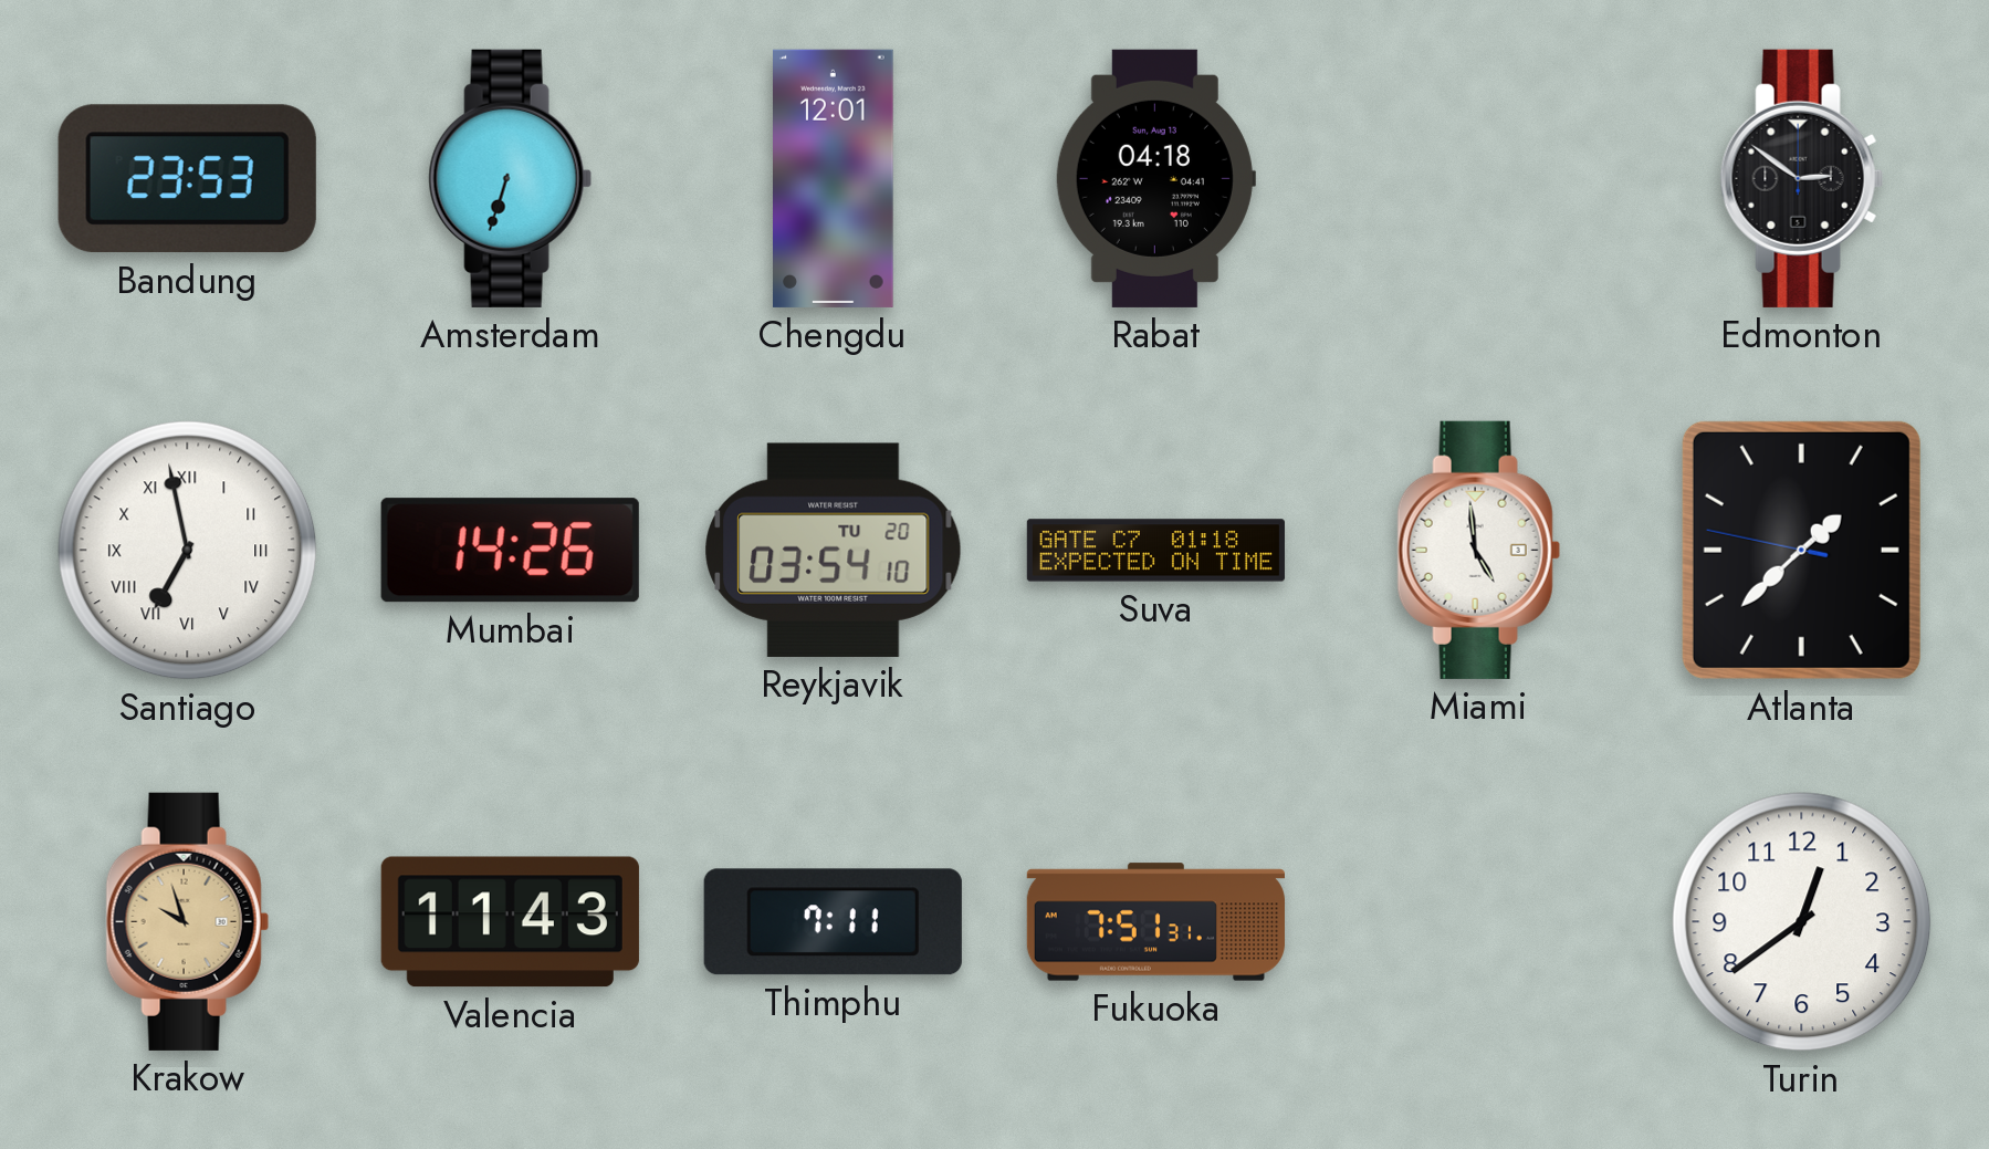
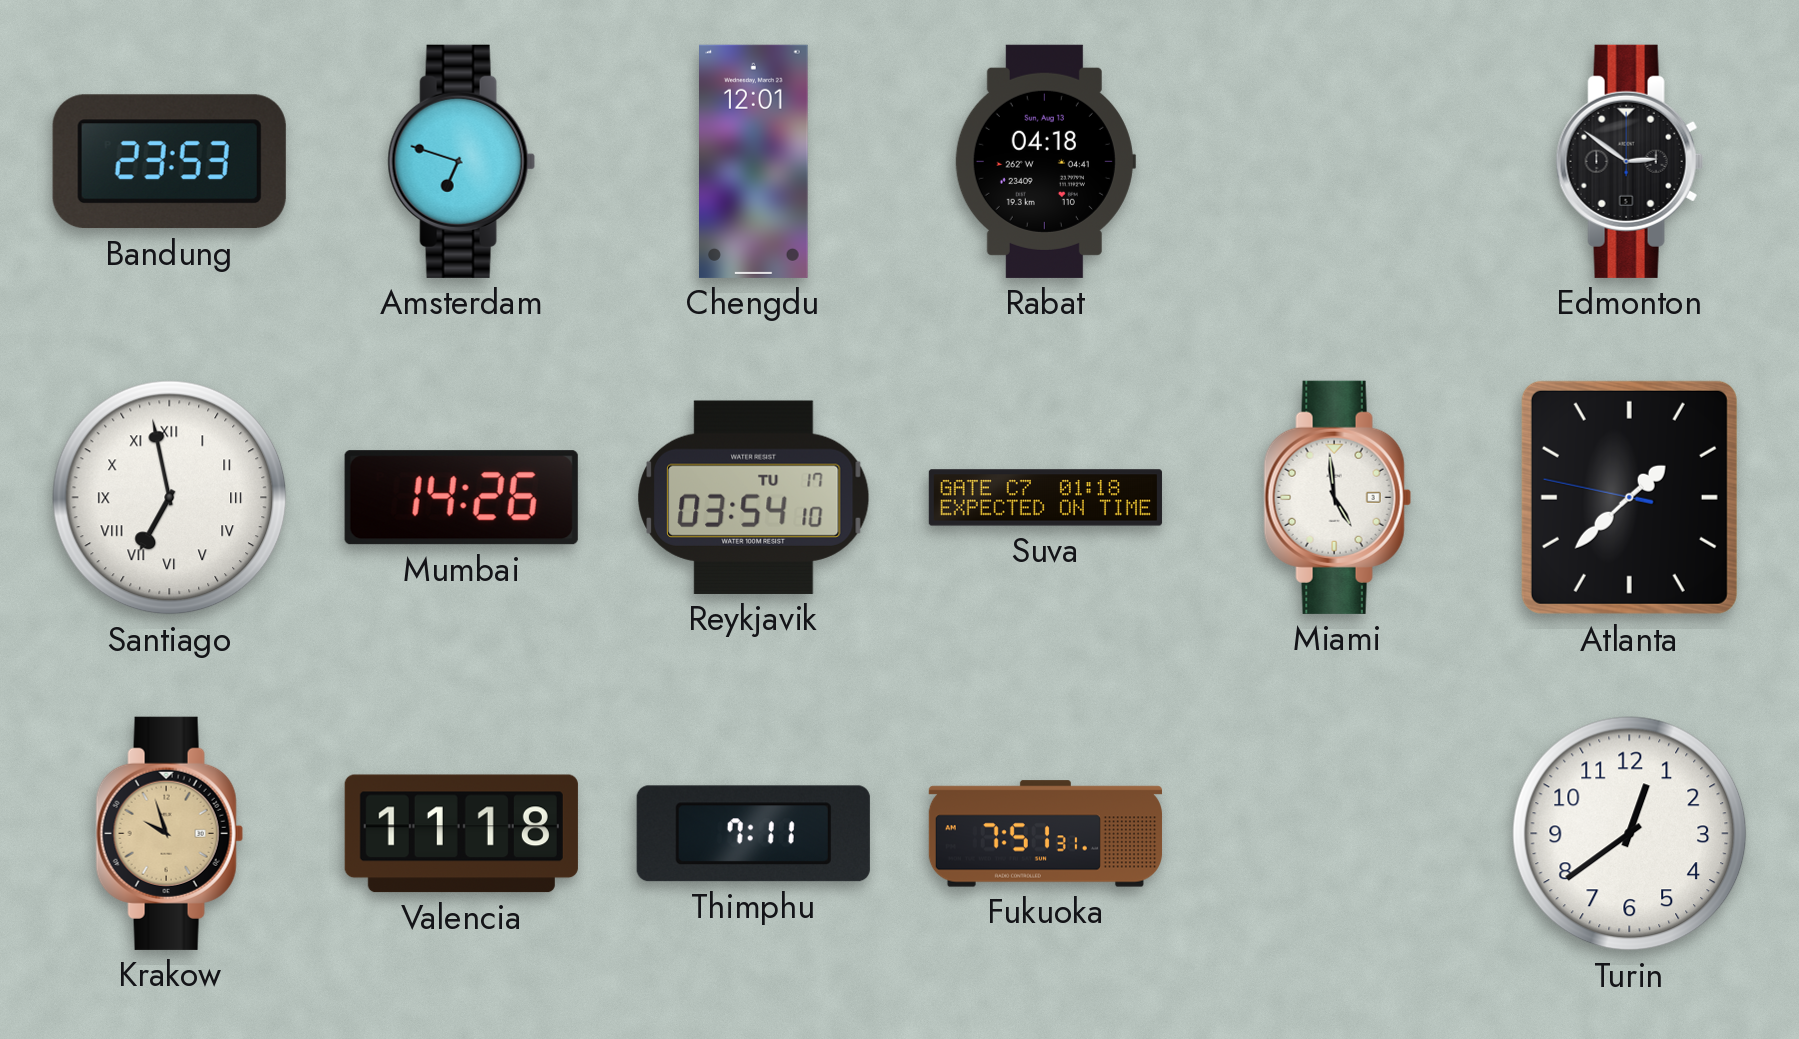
Amsterdam: 6:33 -> 6:48
Reykjavik date: TU 20 -> TU 17
Valencia: 11:43 -> 11:18
